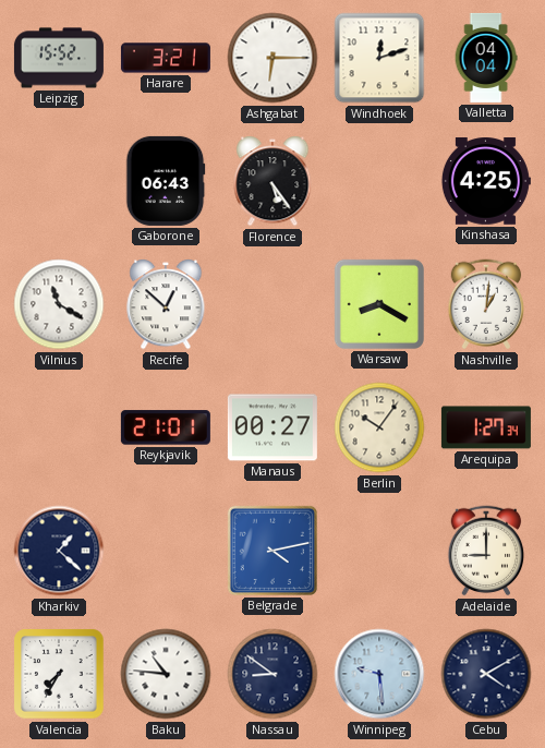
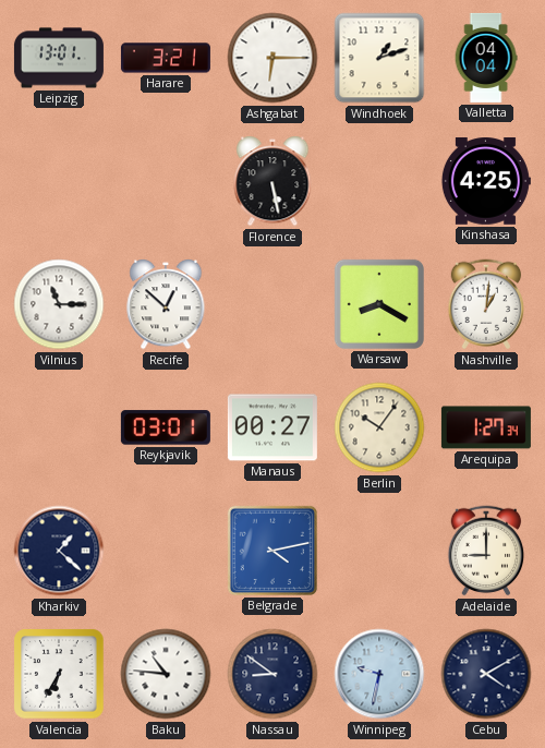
Leipzig: 15:52 -> 13:01
Windhoek: 12:12 -> 1:12
Gaborone: 06:43 -> none
Florence: 5:24 -> 5:28
Vilnius: 11:20 -> 11:15
Reykjavik: 21:01 -> 03:01
Valencia: 7:35 -> 6:35
Winnipeg: 9:29 -> 9:32
